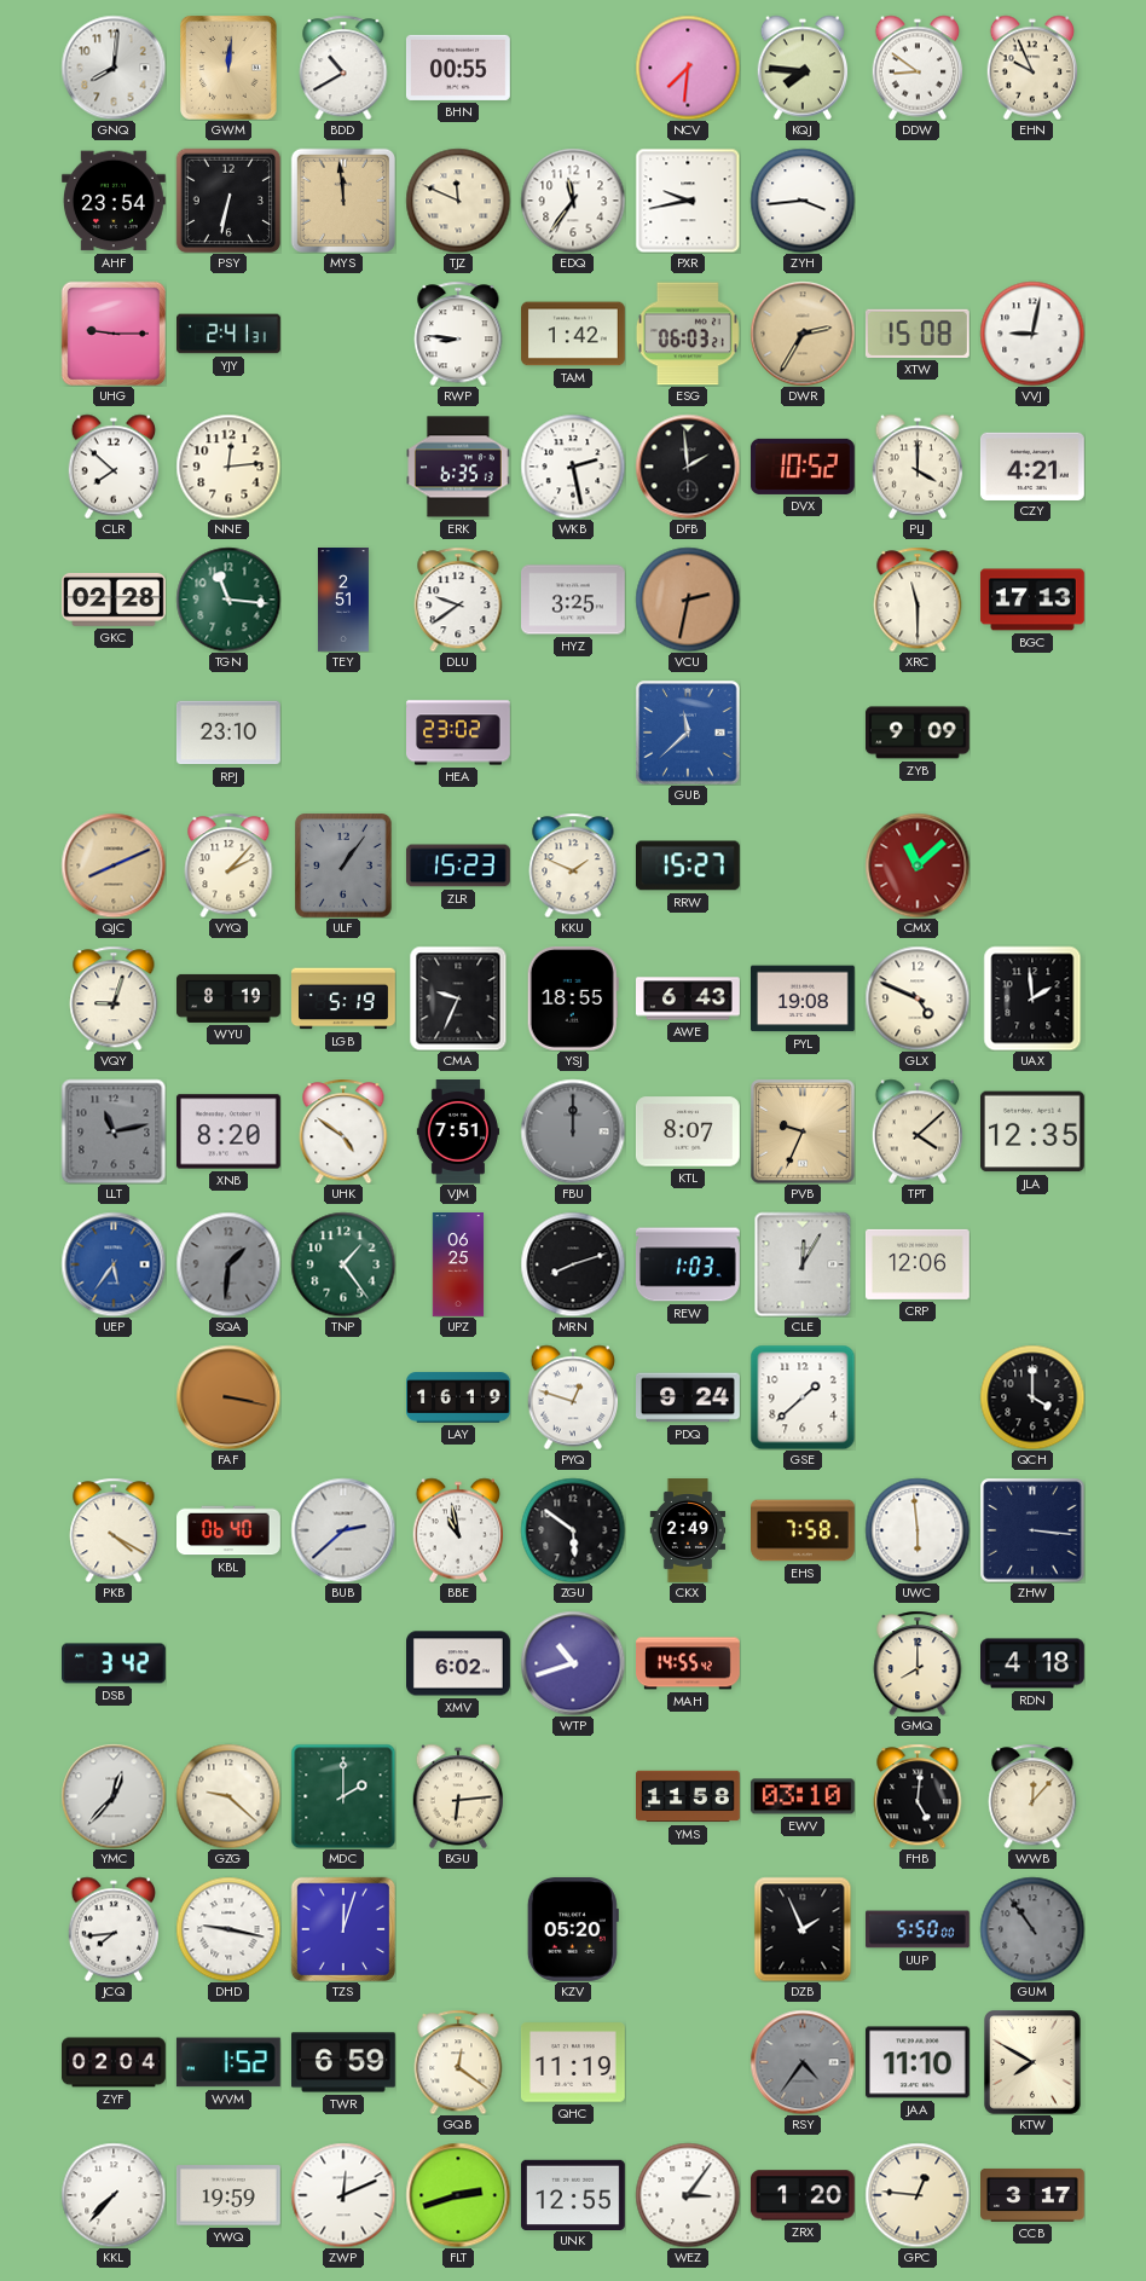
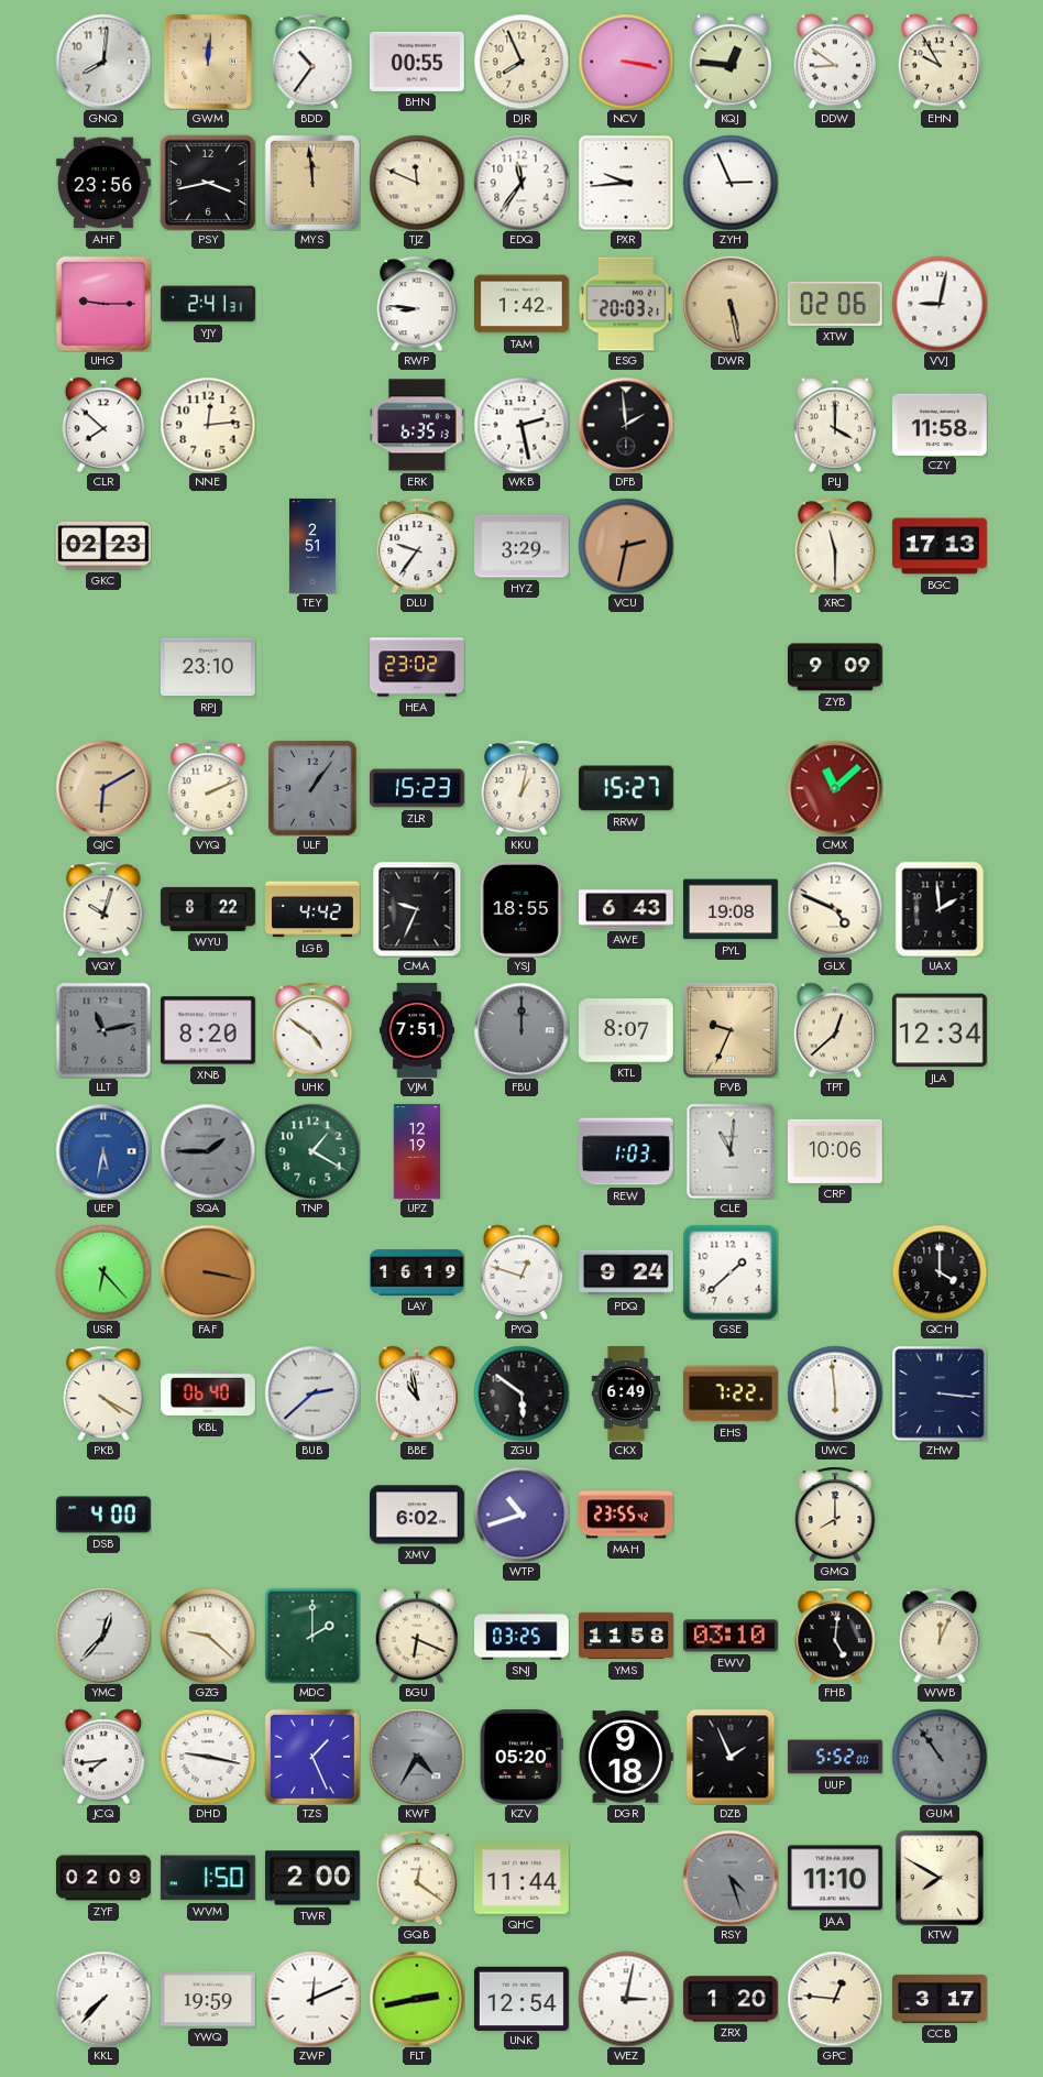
BDD: 10:40 -> 10:36
DJR: none -> 7:56
NCV: 7:31 -> 3:17
KQJ: 7:46 -> 12:46
EHN: 9:56 -> 9:55
AHF: 23:54 -> 23:56
PSY: 6:32 -> 3:43
PXR: 9:43 -> 9:44
ZYH: 3:44 -> 2:56
ESG: 06:03 -> 20:03
DWR: 2:35 -> 5:28
XTW: 15:08 -> 02:06
DVX: 10:52 -> none
CZY: 4:21 -> 11:58
GKC: 02:28 -> 02:23
TGN: 11:16 -> none
DLU: 9:39 -> 9:36
HYZ: 3:25 -> 3:29
GUB: 11:38 -> none
QJC: 8:11 -> 6:10
VYQ: 2:07 -> 2:11
KKU: 1:49 -> 1:02
VQY: 9:03 -> 10:03
WYU: 8:19 -> 8:22
LGB: 5:19 -> 4:42
TPT: 4:08 -> 12:38
JLA: 12:35 -> 12:34
UEP: 5:36 -> 5:32
SQA: 1:31 -> 1:45
TNP: 1:24 -> 1:20
UPZ: 06:25 -> 12:19
MRN: 8:12 -> none
CLE: 12:05 -> 11:01
CRP: 12:06 -> 10:06
USR: none -> 6:23
CKX: 2:49 -> 6:49
EHS: 7:58 -> 7:22
DSB: 3:42 -> 4:00
MAH: 14:55 -> 23:55
RDN: 4:18 -> none
BGU: 6:14 -> 6:19
SNJ: none -> 03:25
WWB: 12:07 -> 12:04
TZS: 12:03 -> 1:26
KWF: none -> 4:35
DGR: none -> 9:18
UUP: 5:50 -> 5:52
ZYF: 02:04 -> 02:09
WVM: 1:52 -> 1:50
TWR: 6:59 -> 2:00
QHC: 11:19 -> 11:44
RSY: 4:36 -> 4:27
FLT: 2:42 -> 2:43
UNK: 12:55 -> 12:54
WEZ: 3:06 -> 3:02
